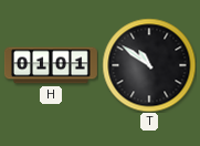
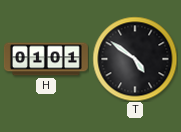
T: 10:51 -> 4:51
